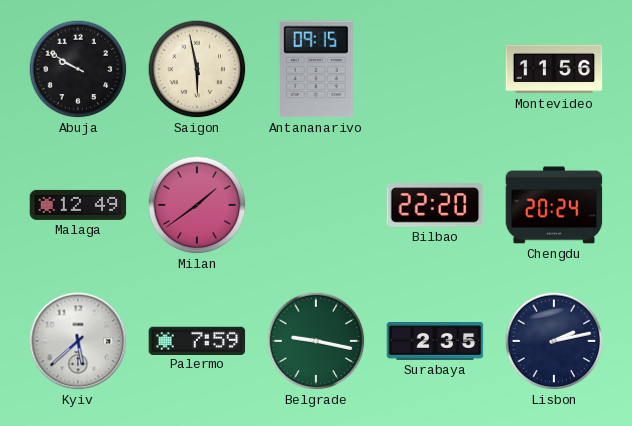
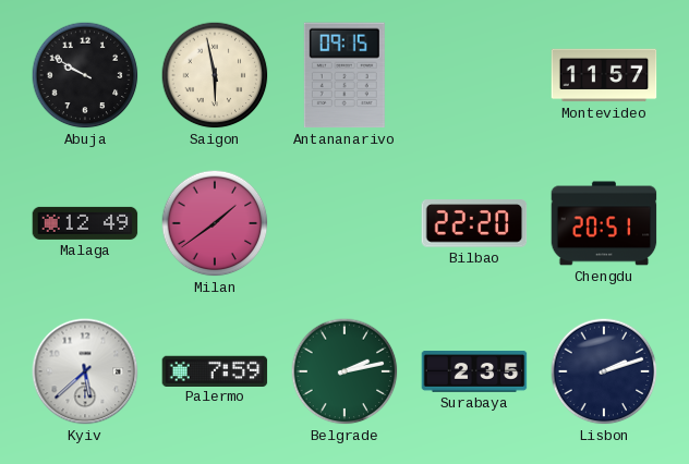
Montevideo: 11:56 -> 11:57
Chengdu: 20:24 -> 20:51
Belgrade: 9:17 -> 2:13
Lisbon: 2:13 -> 2:12
